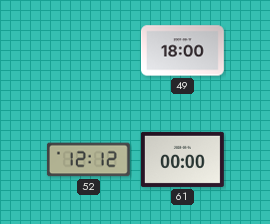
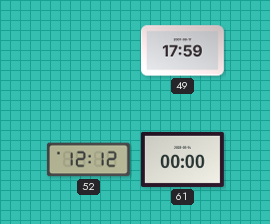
49: 18:00 -> 17:59
